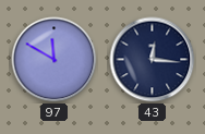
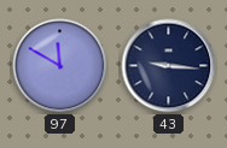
43: 12:16 -> 9:16
